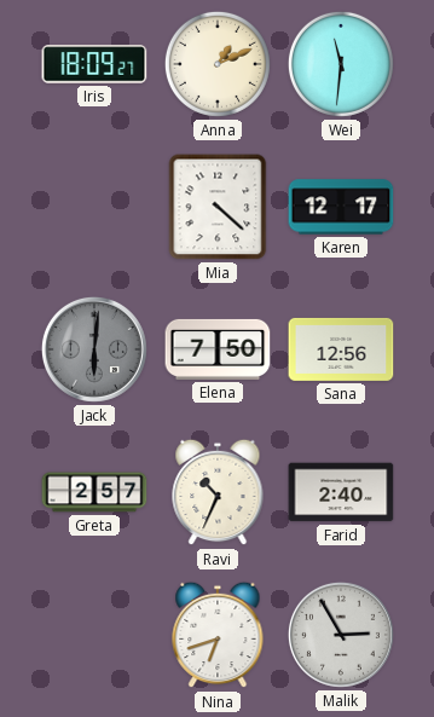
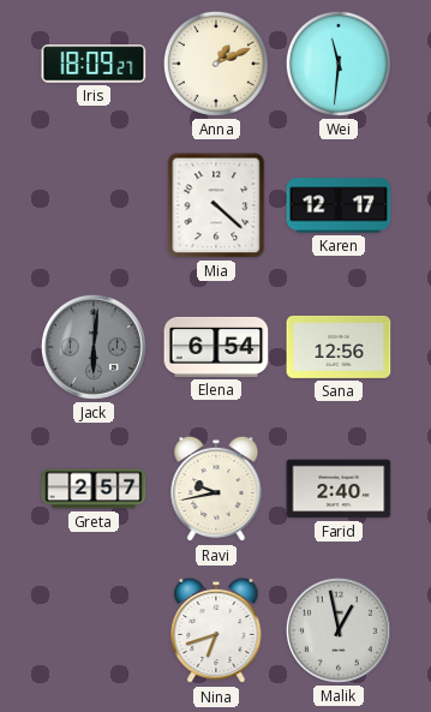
Elena: 7:50 -> 6:54
Ravi: 10:34 -> 9:43
Malik: 2:55 -> 12:58
